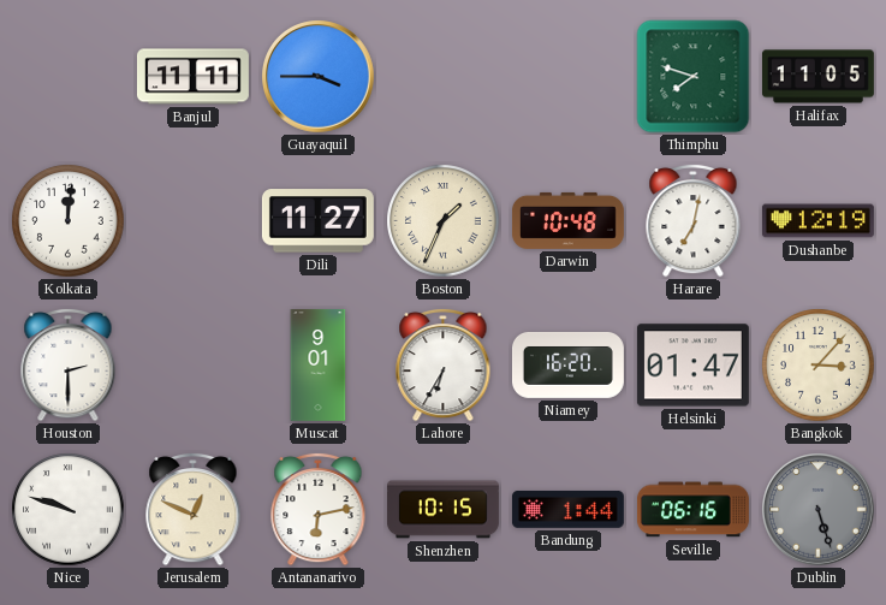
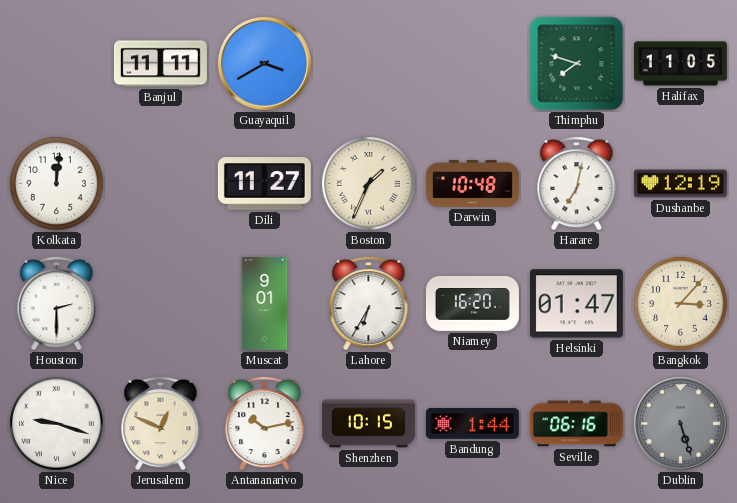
Guayaquil: 3:45 -> 3:40
Nice: 9:48 -> 9:18
Antananarivo: 6:13 -> 10:13
